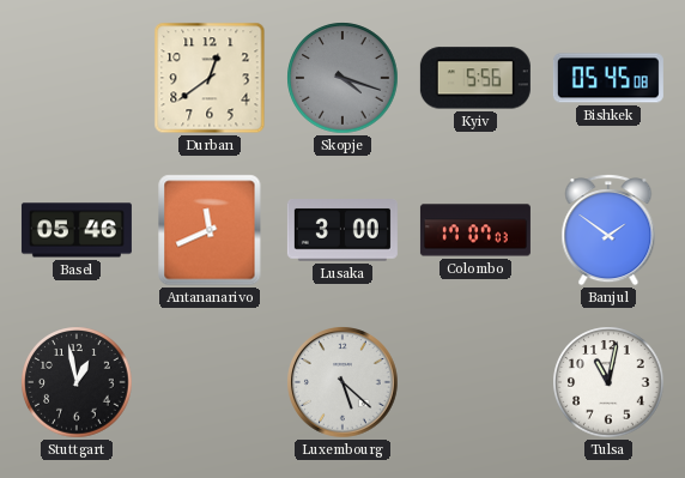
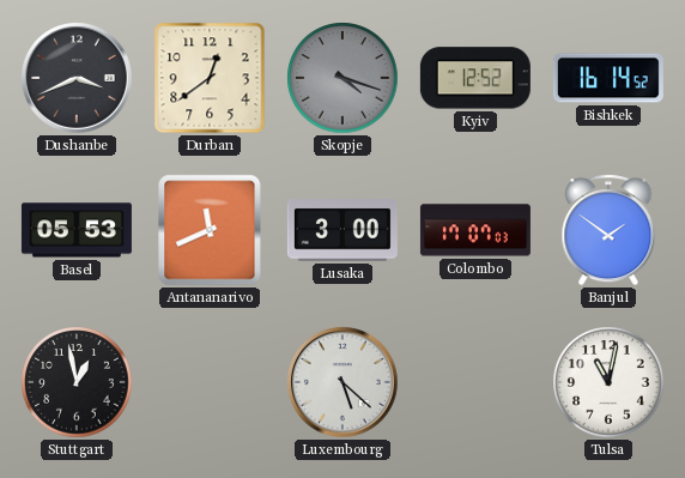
Dushanbe: none -> 3:41
Kyiv: 5:56 -> 12:52
Bishkek: 05:45 -> 16:14
Basel: 05:46 -> 05:53
